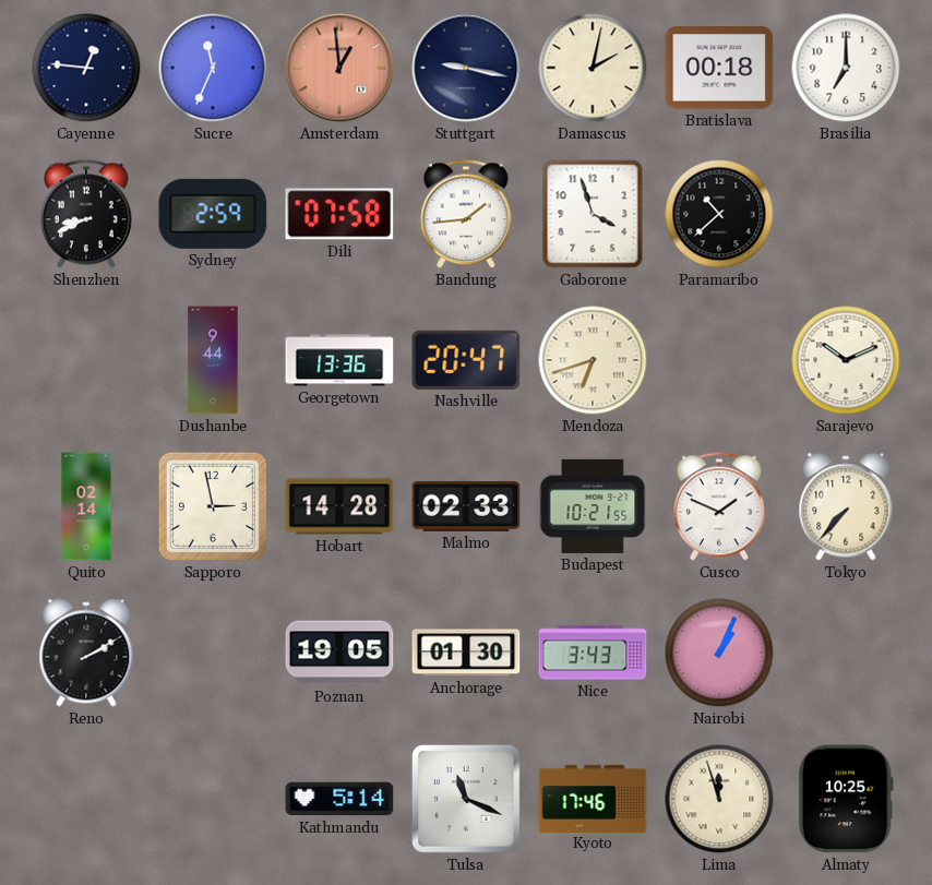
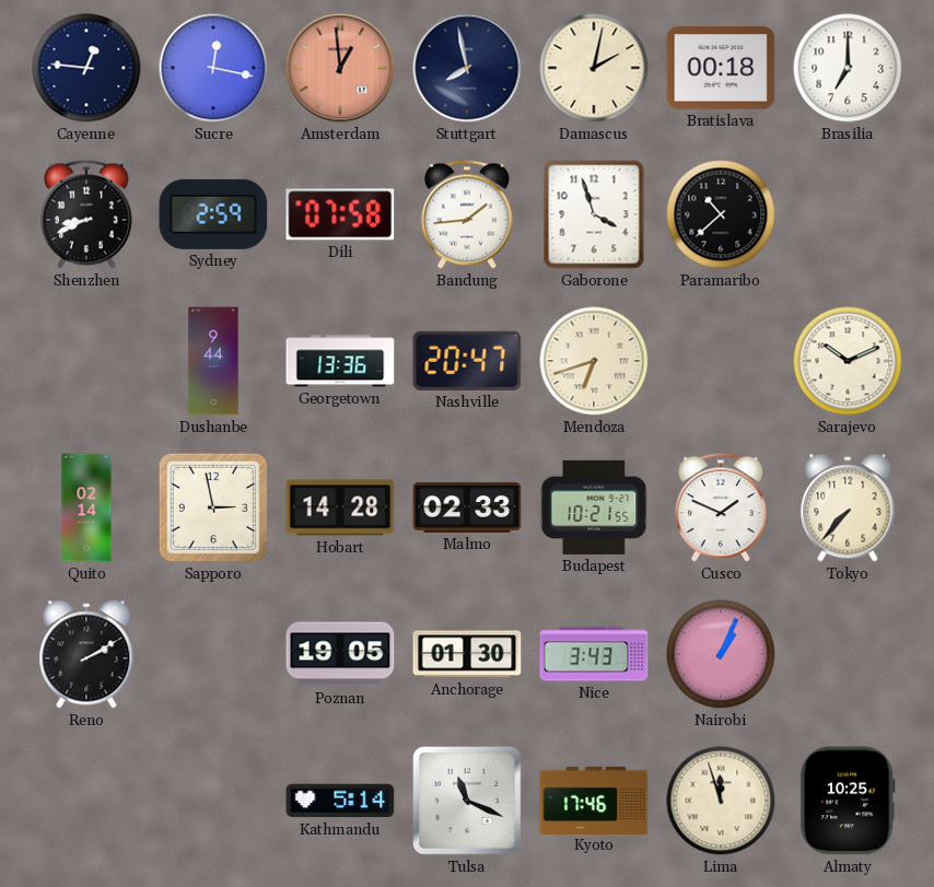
Sucre: 11:34 -> 12:17
Stuttgart: 9:17 -> 7:58
